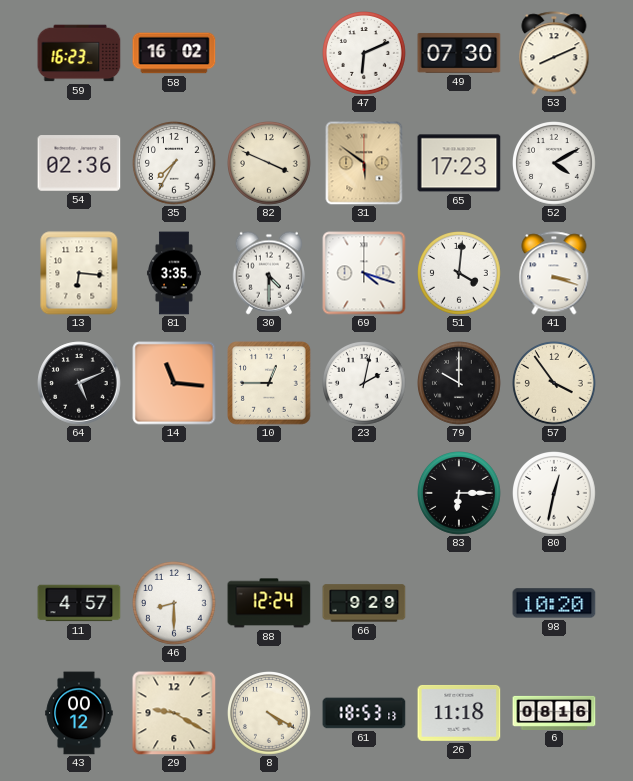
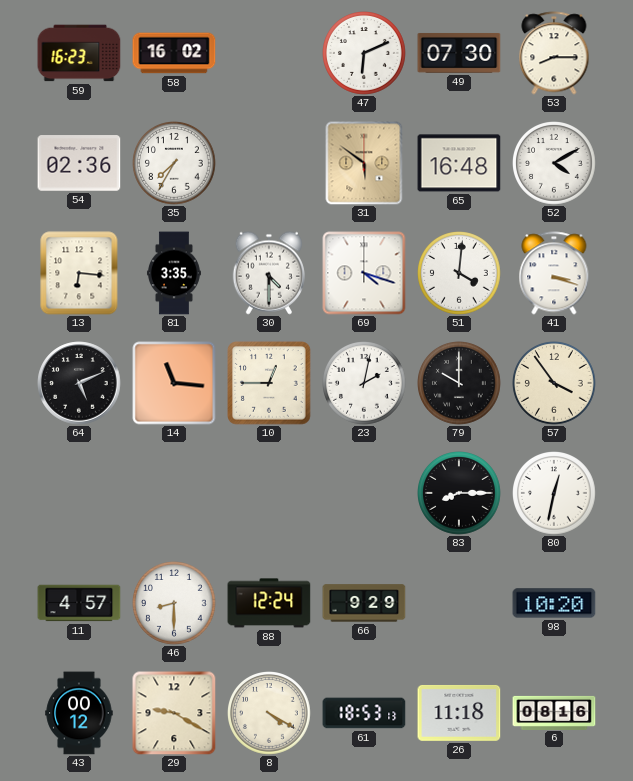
53: 8:11 -> 8:15
82: 3:49 -> none
65: 17:23 -> 16:48
83: 6:15 -> 8:15
